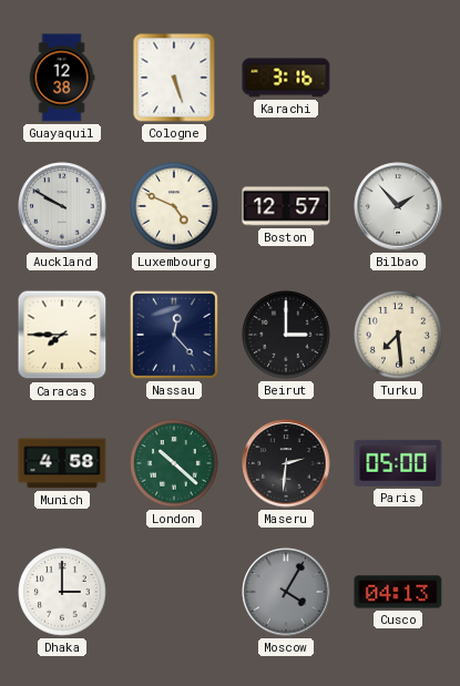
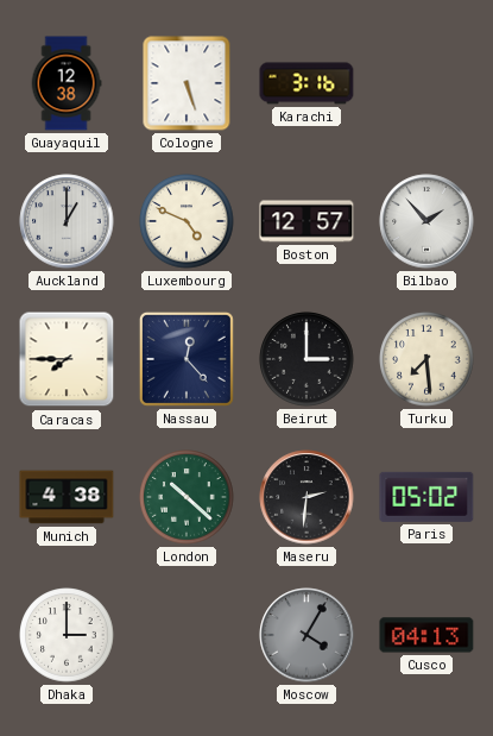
Auckland: 9:50 -> 1:00
Munich: 4:58 -> 4:38
Paris: 05:00 -> 05:02
